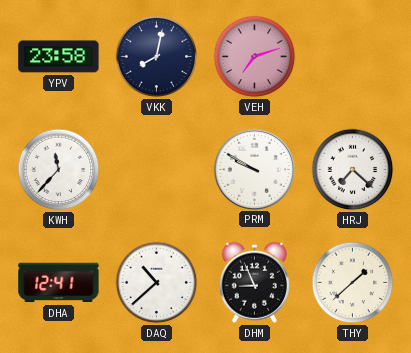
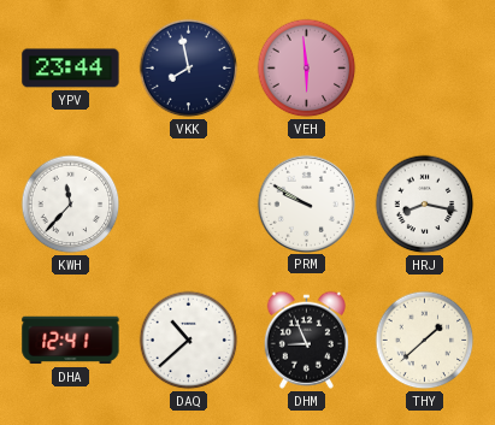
YPV: 23:58 -> 23:44
VKK: 8:02 -> 7:58
VEH: 7:12 -> 5:59
HRJ: 7:22 -> 8:17
